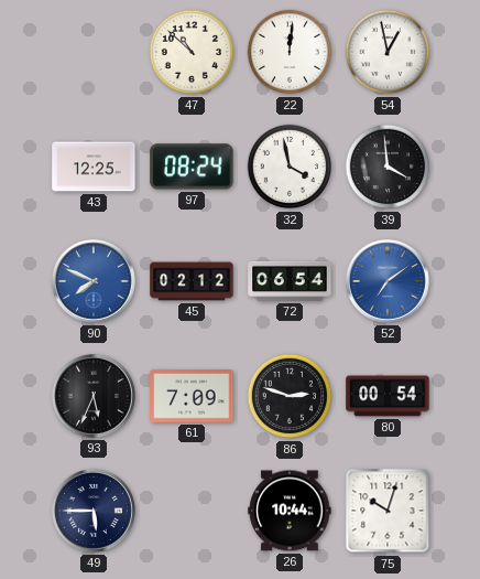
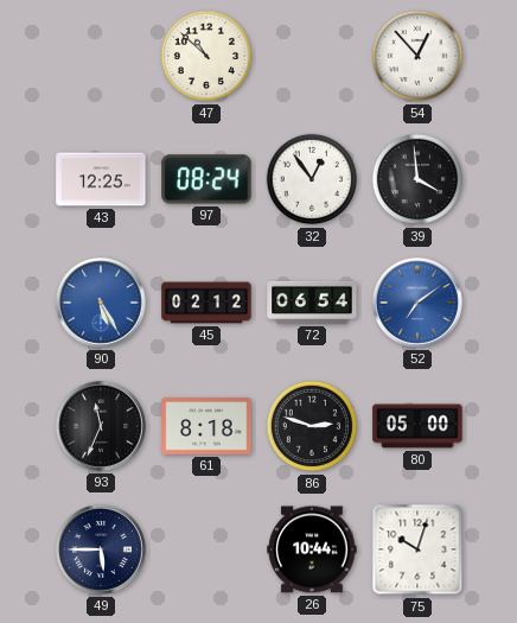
22: 12:01 -> none
54: 12:58 -> 12:53
32: 3:58 -> 12:54
90: 7:49 -> 5:25
93: 5:34 -> 11:34
61: 7:09 -> 8:18
80: 00:54 -> 05:00
